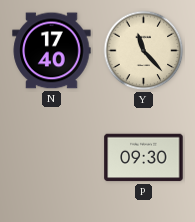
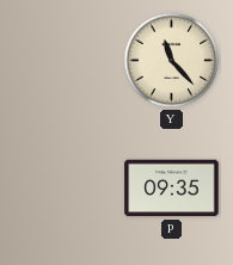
N: 17:40 -> none
P: 09:30 -> 09:35
